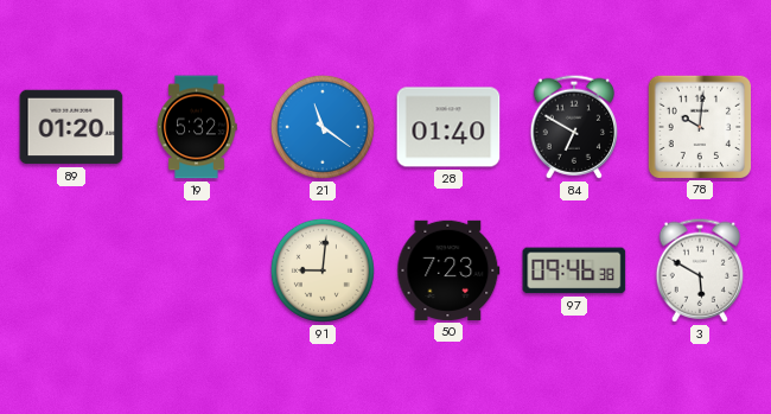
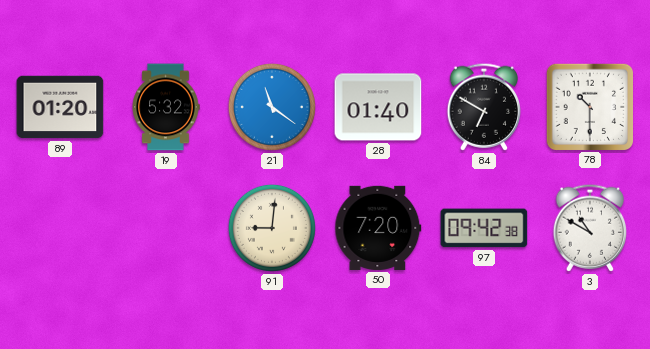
78: 10:01 -> 10:30
50: 7:23 -> 7:20
97: 09:46 -> 09:42
3: 5:50 -> 10:50
